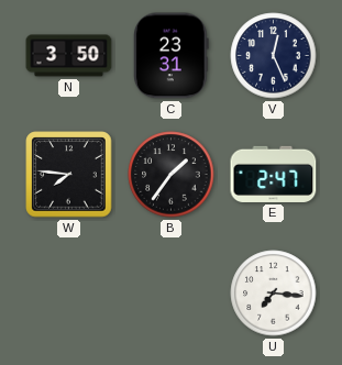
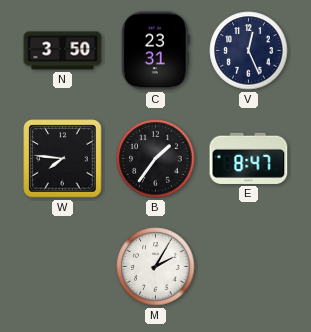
E: 2:47 -> 8:47
M: none -> 2:05
U: 7:16 -> none
